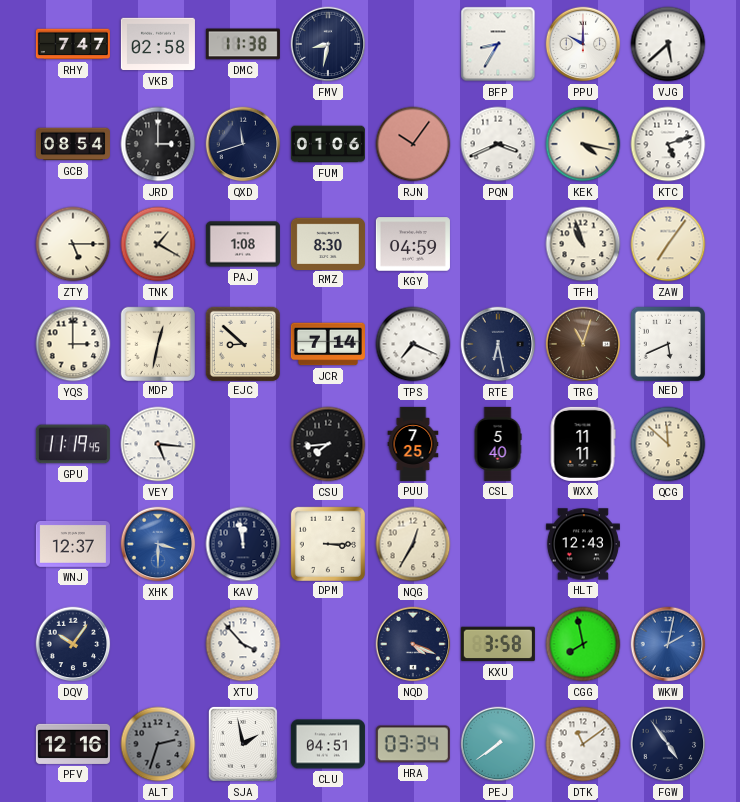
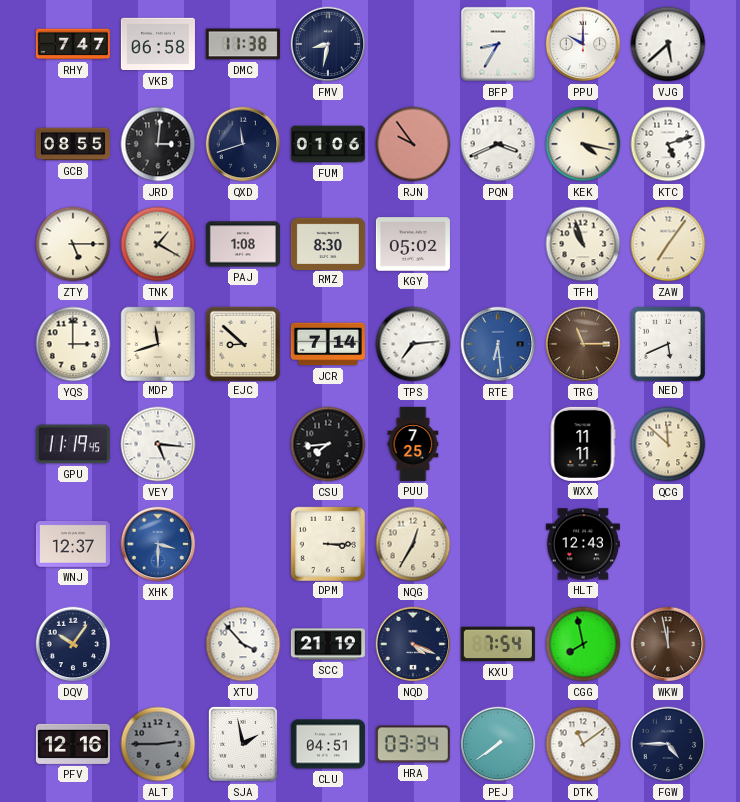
VKB: 02:58 -> 06:58
GCB: 08:54 -> 08:55
JRD: 3:00 -> 3:01
RJN: 10:06 -> 9:54
KGY: 04:59 -> 05:02
MDP: 12:32 -> 11:42
TPS: 7:19 -> 7:14
RTE: 6:28 -> 6:29
RTE dial: navy -> blue
TRG: 11:03 -> 11:15
CSL: 5:40 -> none
KAV: 11:58 -> none
SCC: none -> 21:19
KXU: 3:58 -> 7:54
WKW: 2:02 -> 11:58
WKW dial: blue -> brown
ALT: 2:33 -> 2:45
FGW: 4:54 -> 4:45
